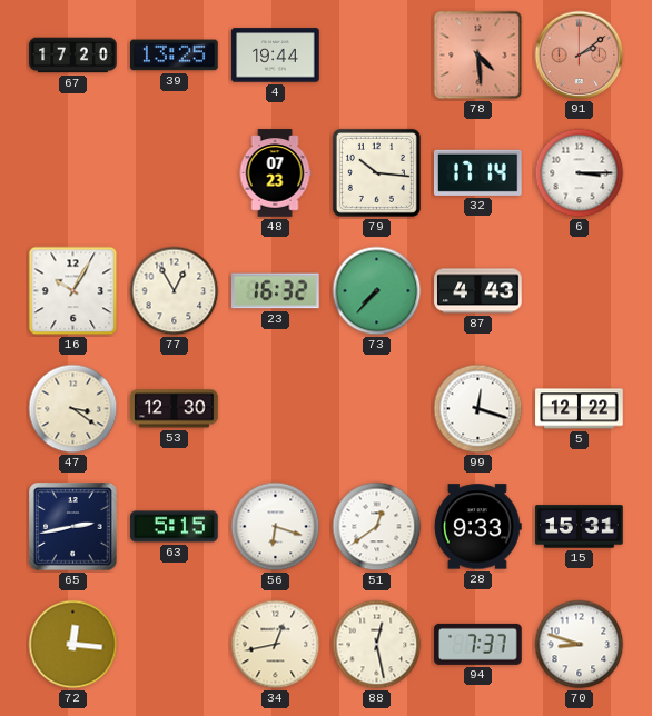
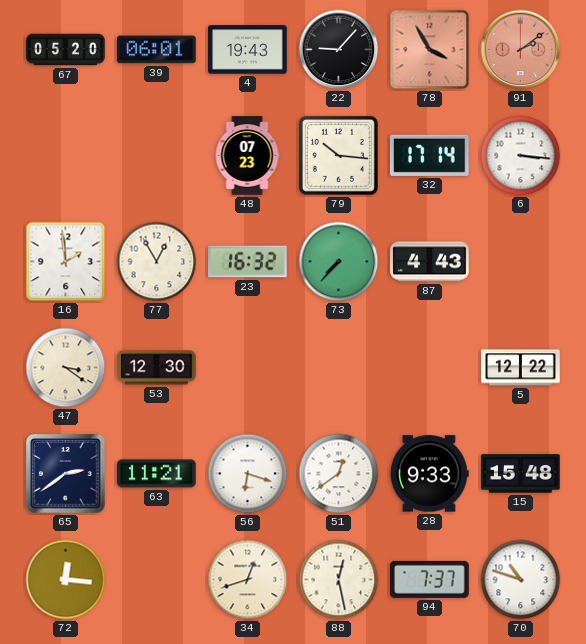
67: 17:20 -> 05:20
39: 13:25 -> 06:01
4: 19:44 -> 19:43
22: none -> 9:07
78: 4:29 -> 3:55
6: 3:15 -> 3:16
16: 10:05 -> 1:59
99: 12:18 -> none
65: 2:43 -> 2:39
63: 5:15 -> 11:21
15: 15:31 -> 15:48
34: 12:43 -> 12:42
70: 8:48 -> 10:48
